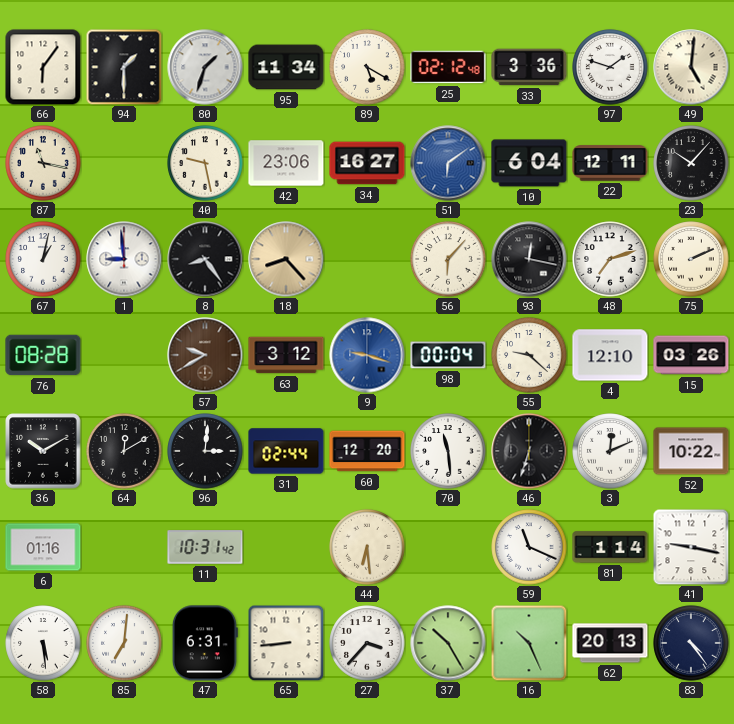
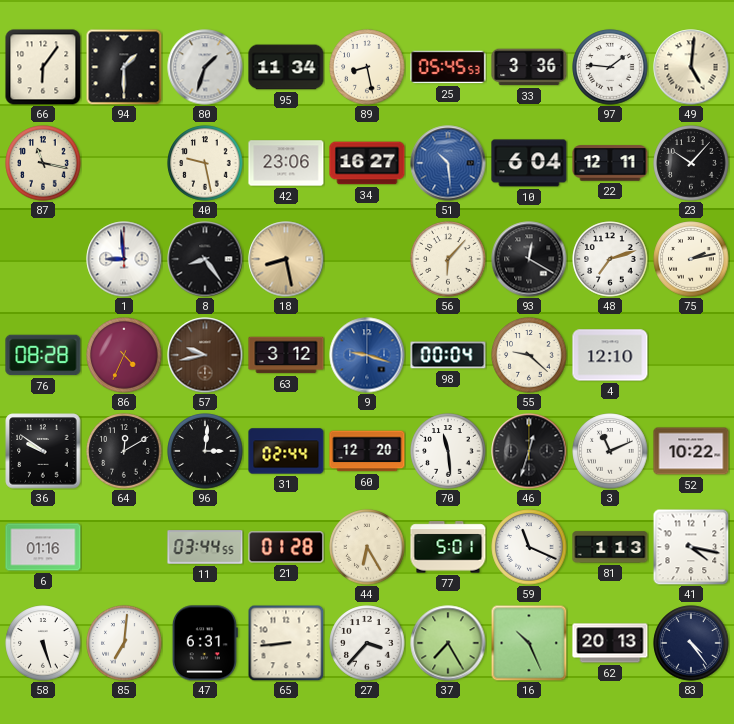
89: 5:20 -> 8:28
25: 02:12 -> 05:45
97: 1:48 -> 1:46
51: 6:09 -> 10:29
67: 1:02 -> none
18: 8:23 -> 8:28
93: 12:17 -> 12:20
75: 2:11 -> 2:13
86: none -> 4:34
57: 9:40 -> 9:43
15: 03:26 -> none
36: 10:10 -> 9:51
46: 6:33 -> 12:33
3: 12:11 -> 11:11
11: 10:31 -> 03:44
21: none -> 01:28
44: 6:29 -> 6:25
77: none -> 5:01
81: 1:14 -> 1:13
41: 9:17 -> 4:17
58: 5:29 -> 5:27
37: 10:25 -> 7:25
